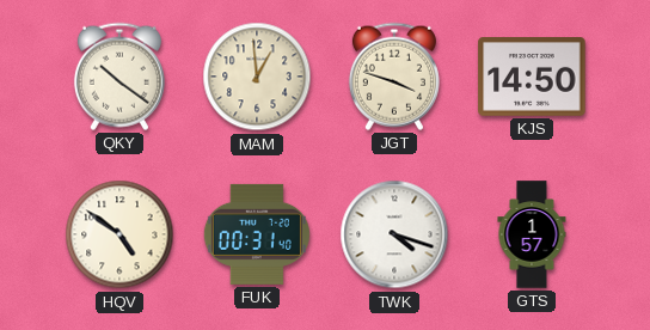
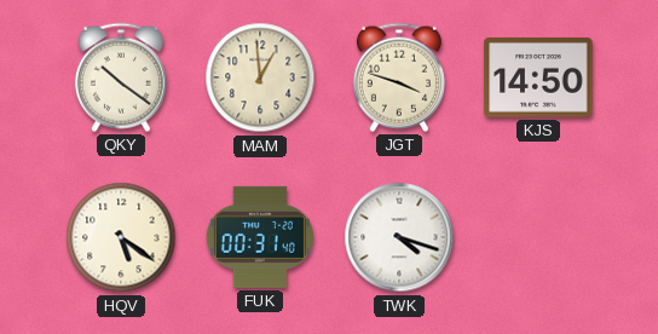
HQV: 4:51 -> 5:21
GTS: 1:57 -> none
